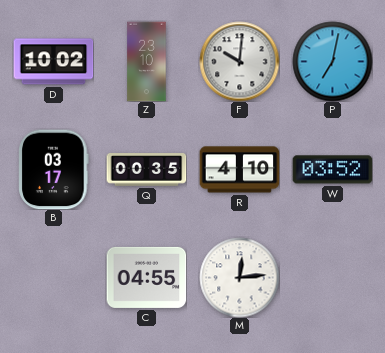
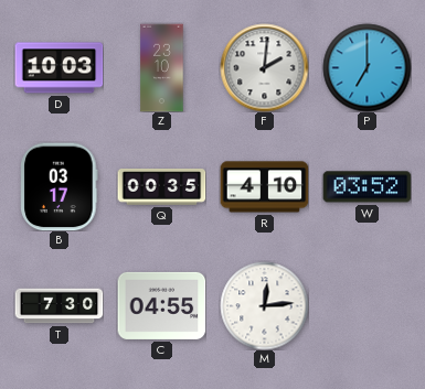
D: 10:02 -> 10:03
F: 10:01 -> 2:01
P: 7:02 -> 7:00
T: none -> 7:30
